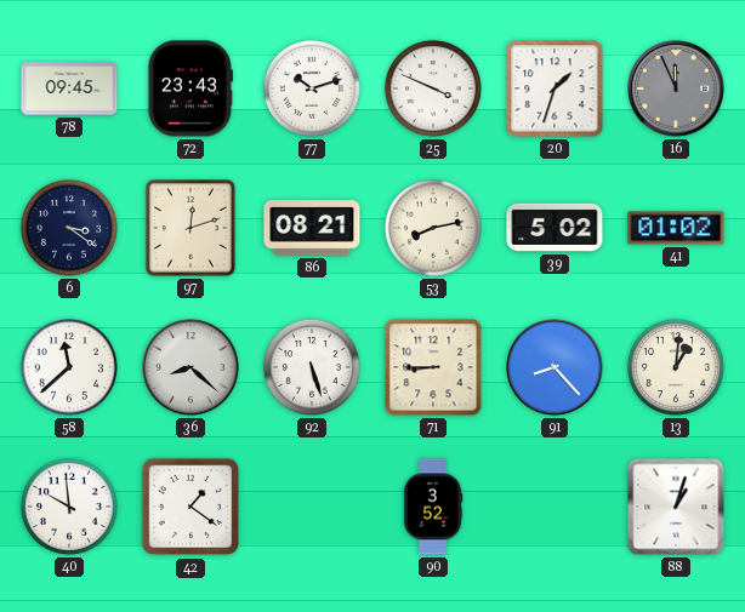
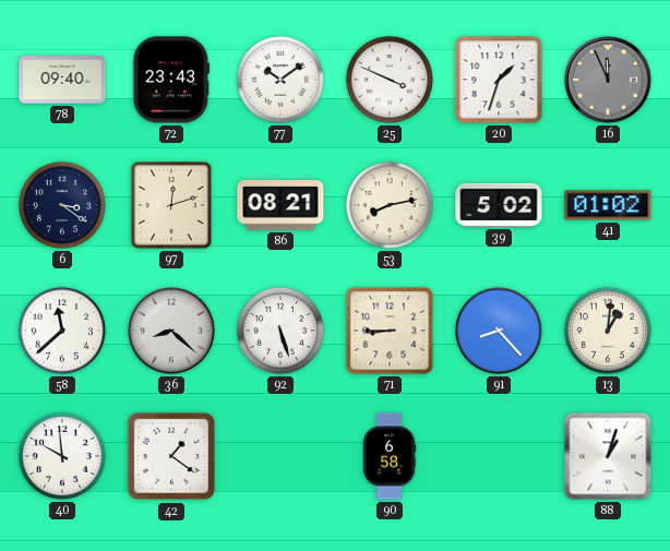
78: 09:45 -> 09:40
77: 10:12 -> 10:09
90: 3:52 -> 6:58
